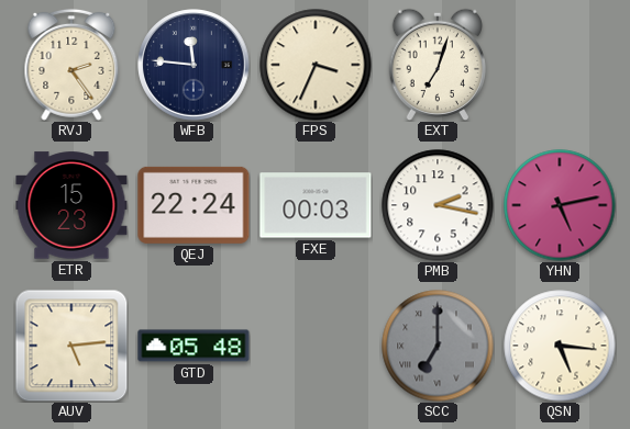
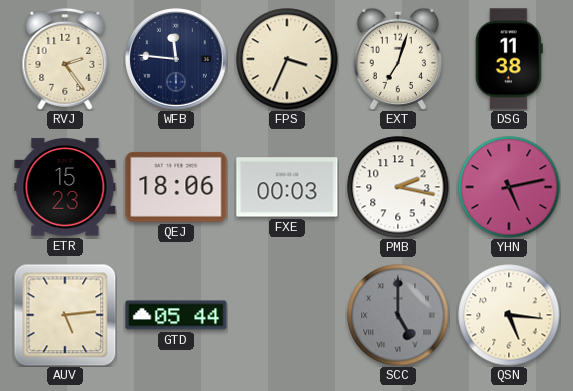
DSG: none -> 11:38
QEJ: 22:24 -> 18:06
GTD: 05:48 -> 05:44
SCC: 7:00 -> 5:00
